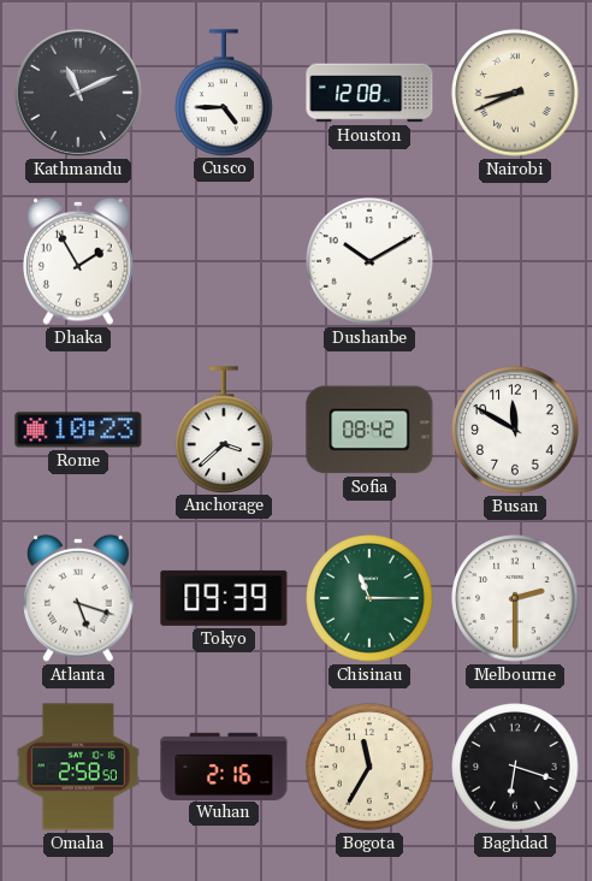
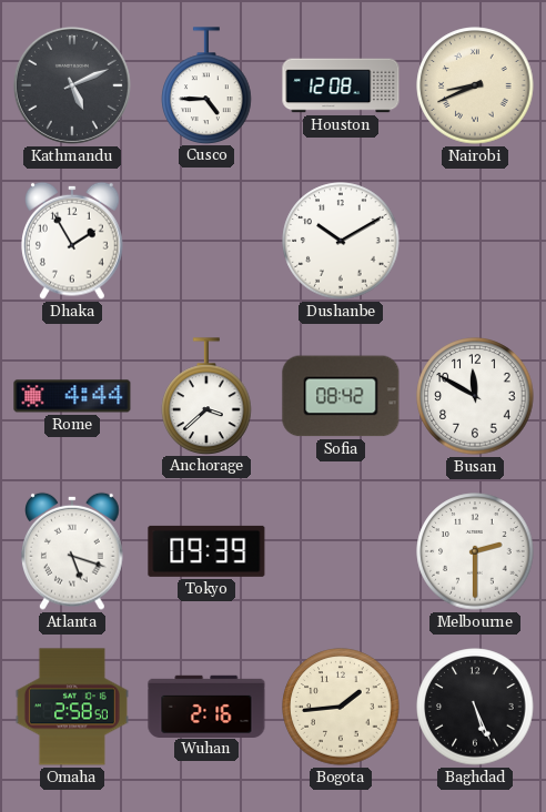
Kathmandu: 11:11 -> 5:11
Rome: 10:23 -> 4:44
Chisinau: 11:15 -> none
Bogota: 11:35 -> 1:44
Baghdad: 6:18 -> 5:26
